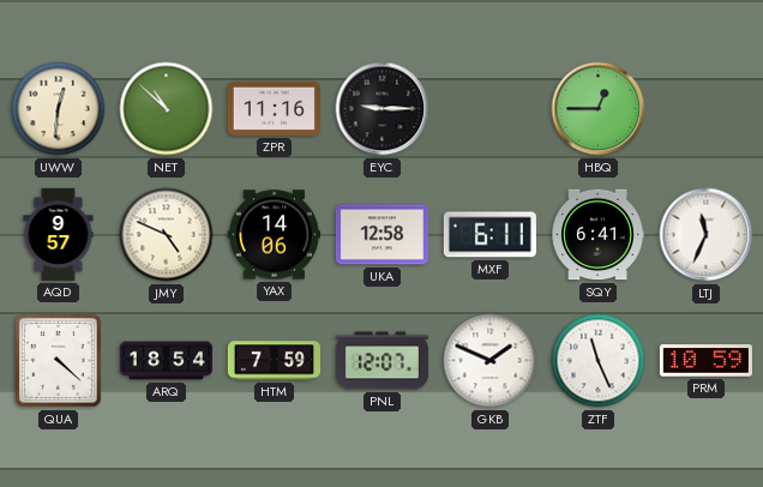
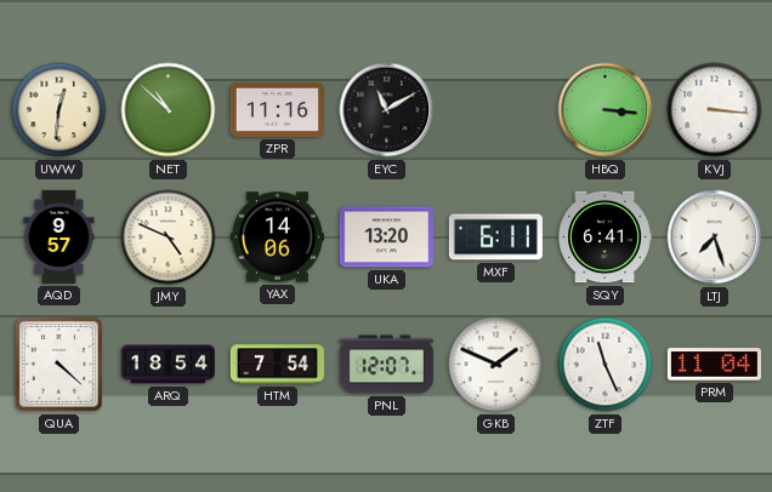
EYC: 9:15 -> 11:10
HBQ: 12:45 -> 3:16
KVJ: none -> 3:16
UKA: 12:58 -> 13:20
LTJ: 11:34 -> 7:27
HTM: 7:59 -> 7:54
PRM: 10:59 -> 11:04
